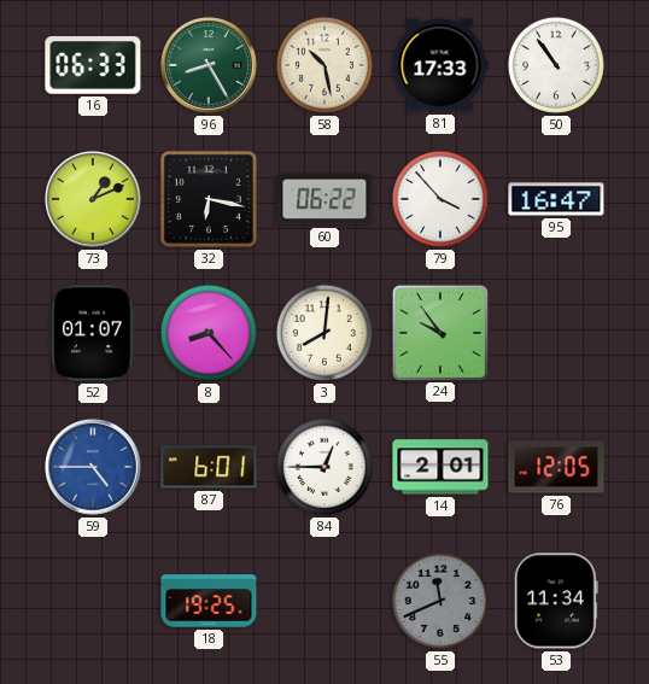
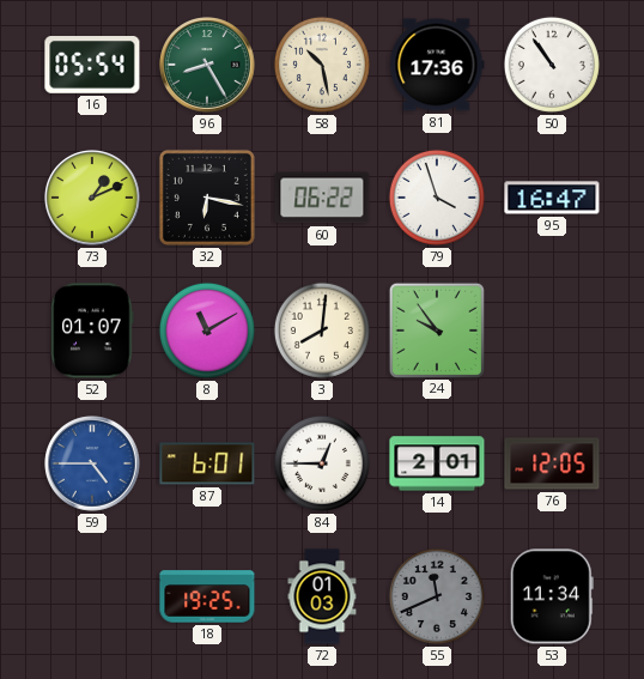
16: 06:33 -> 05:54
81: 17:33 -> 17:36
79: 3:53 -> 3:57
8: 8:23 -> 11:10
72: none -> 01:03
